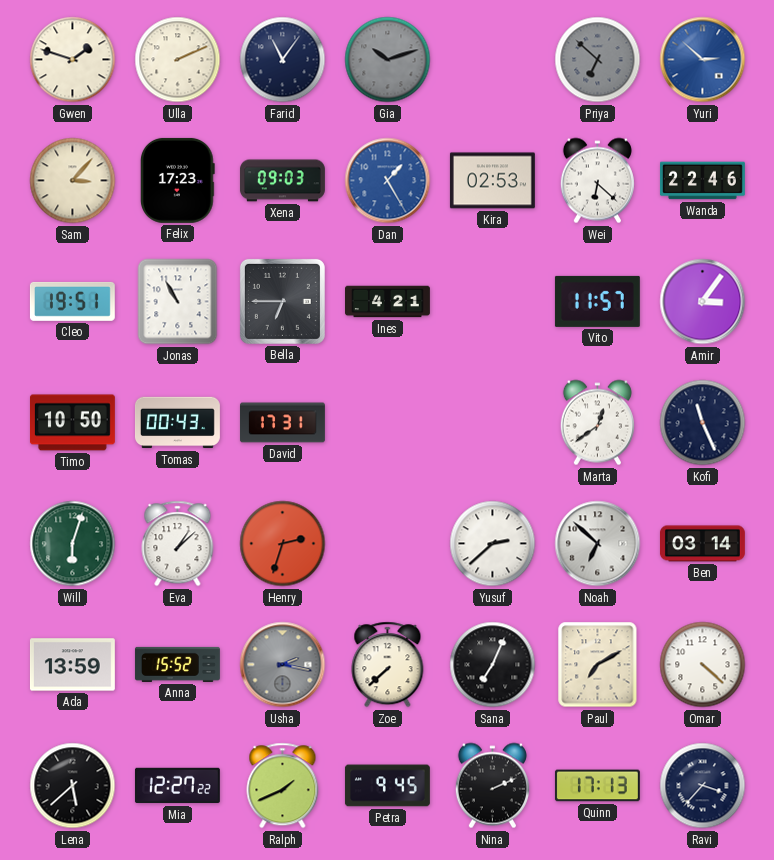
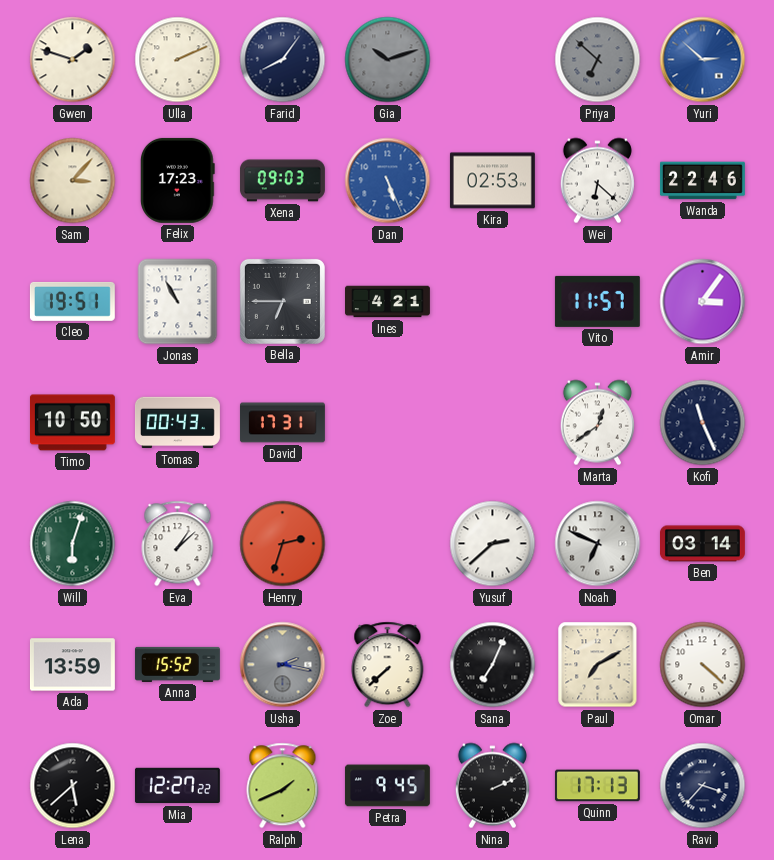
Farid: 11:06 -> 8:06
Dan: 1:25 -> 5:26
Noah: 6:52 -> 6:49
